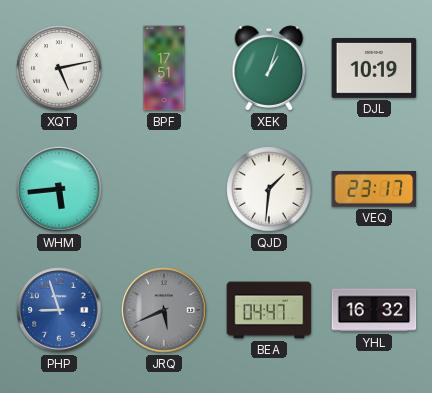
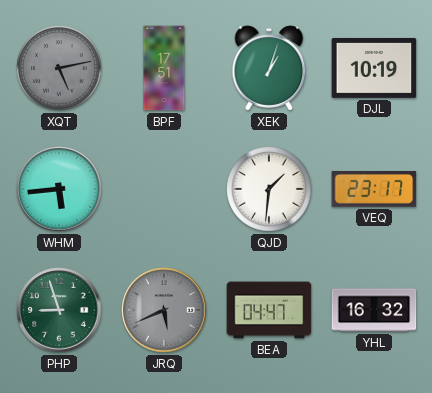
XQT dial: white -> grey
PHP dial: blue -> green
